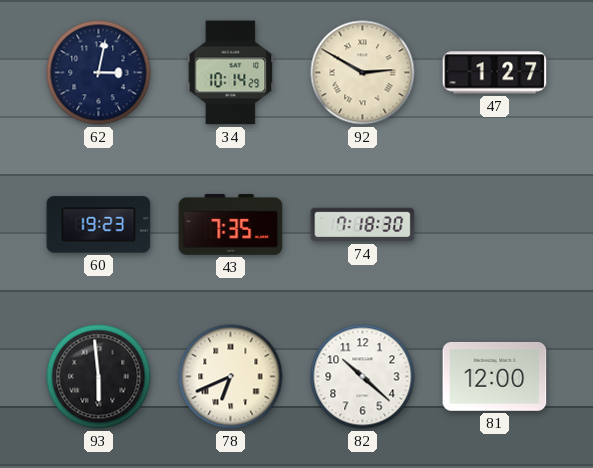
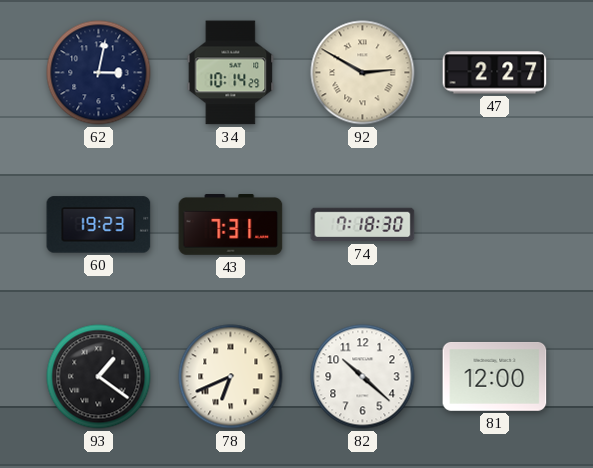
47: 1:27 -> 2:27
43: 7:35 -> 7:31
93: 5:59 -> 1:21
